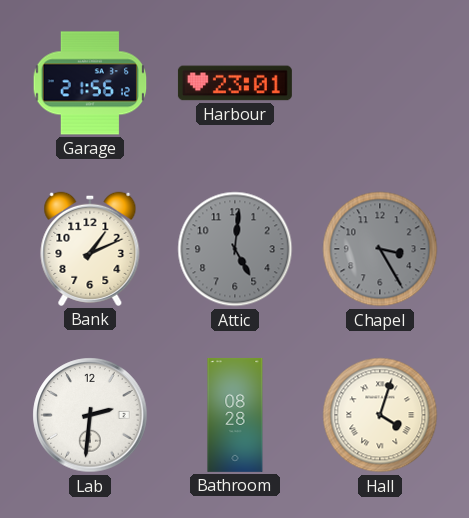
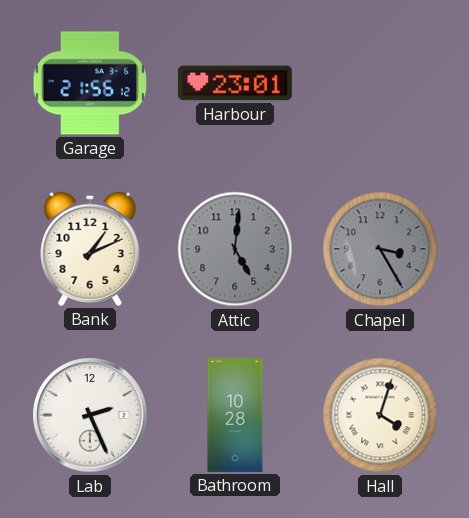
Lab: 2:31 -> 2:26
Bathroom: 08:28 -> 10:28
